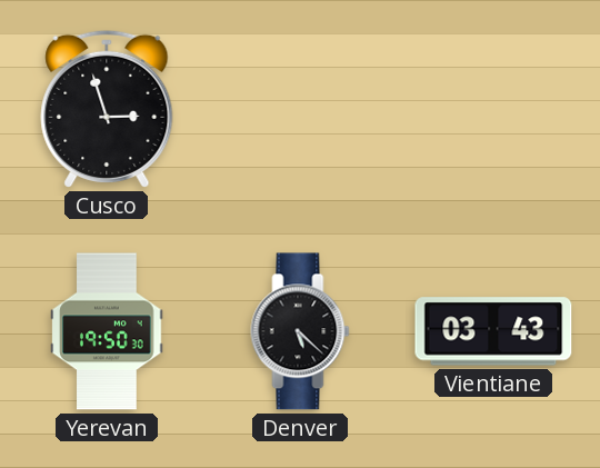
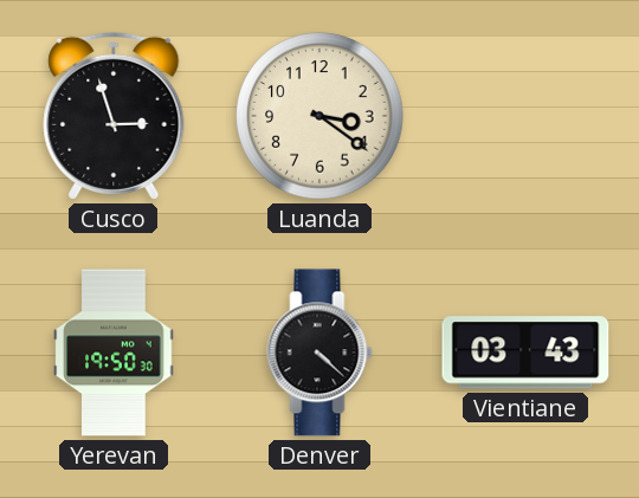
Luanda: none -> 3:21
Denver: 5:22 -> 4:22
